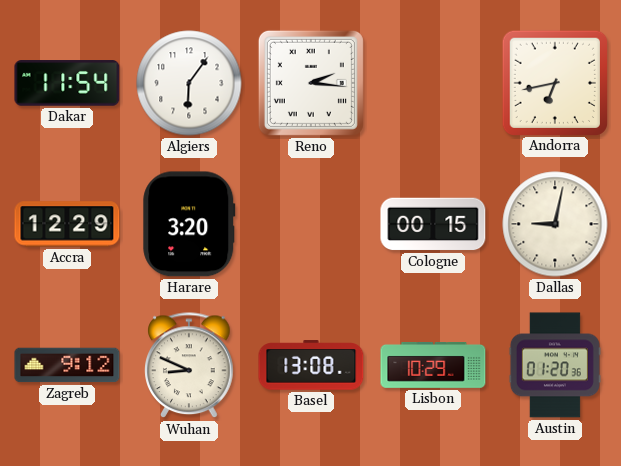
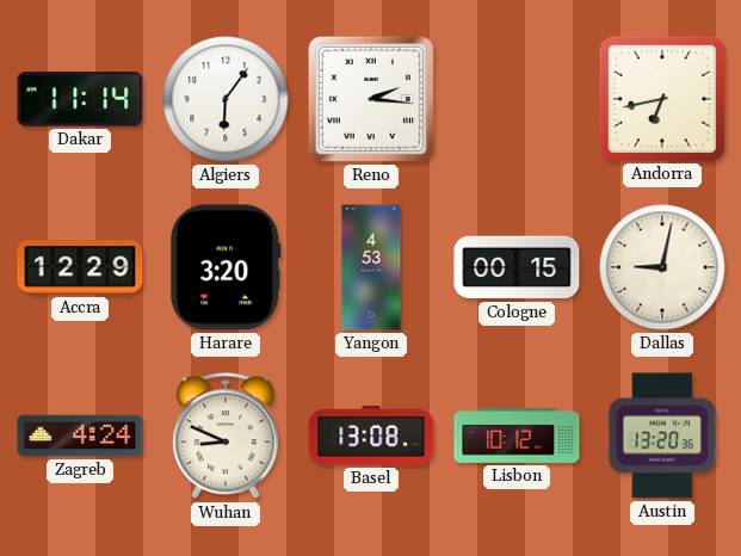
Dakar: 11:54 -> 11:14
Yangon: none -> 4:53
Zagreb: 9:12 -> 4:24
Lisbon: 10:29 -> 10:12
Austin: 01:20 -> 13:20
